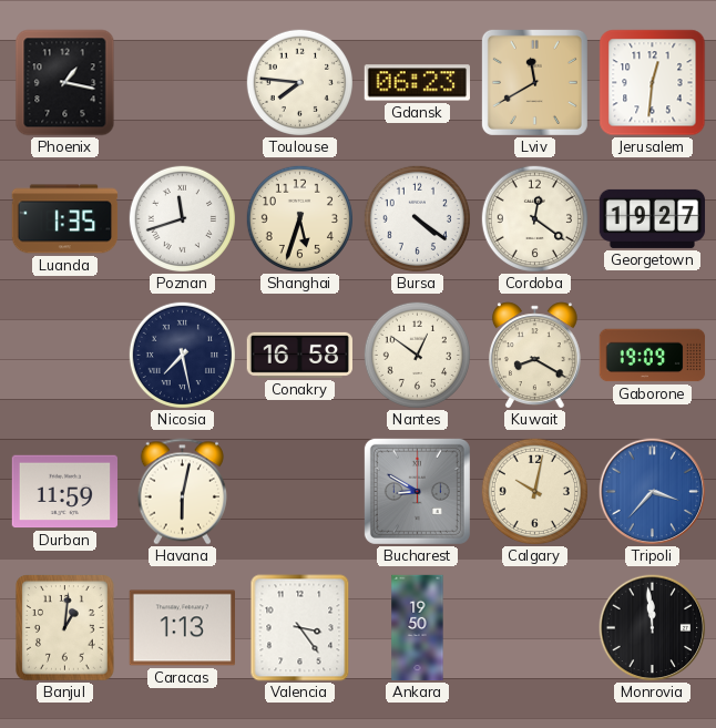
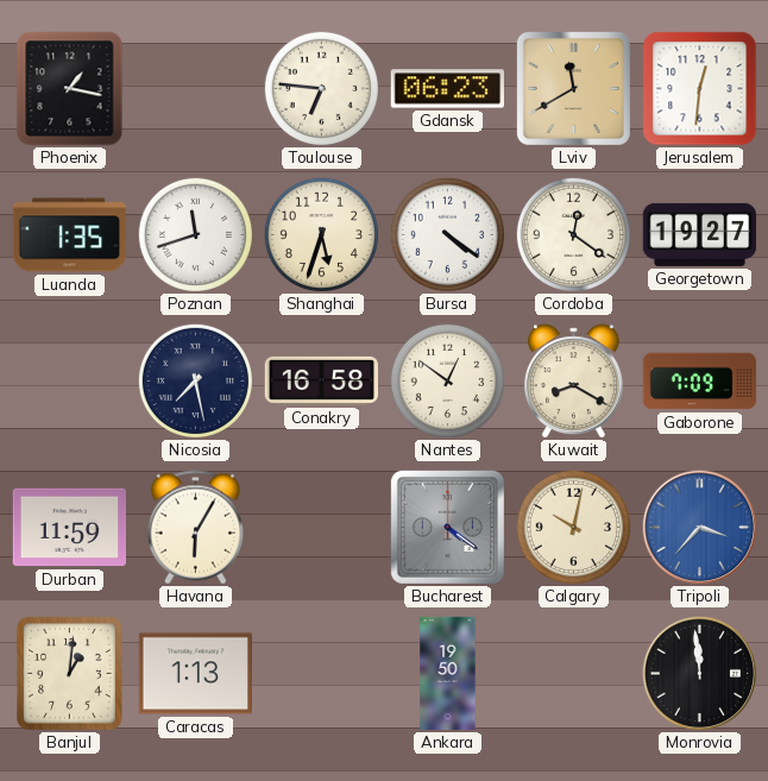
Toulouse: 7:46 -> 6:46
Gaborone: 19:09 -> 7:09
Havana: 6:02 -> 6:05
Bucharest: 8:50 -> 4:21
Valencia: 3:24 -> none
